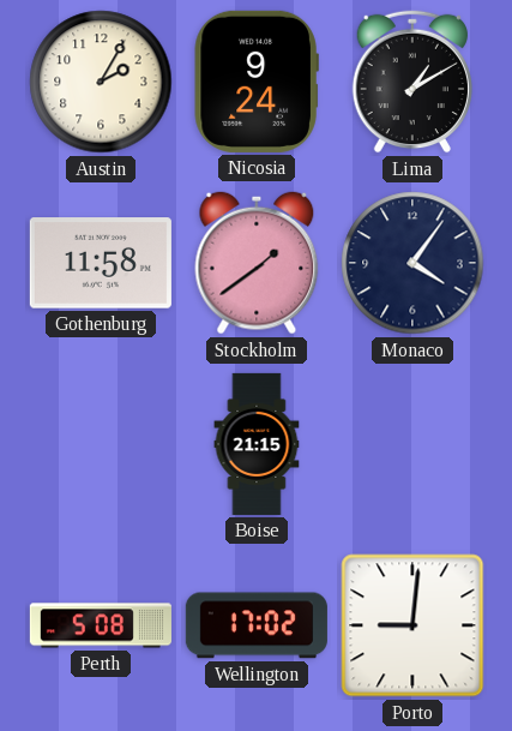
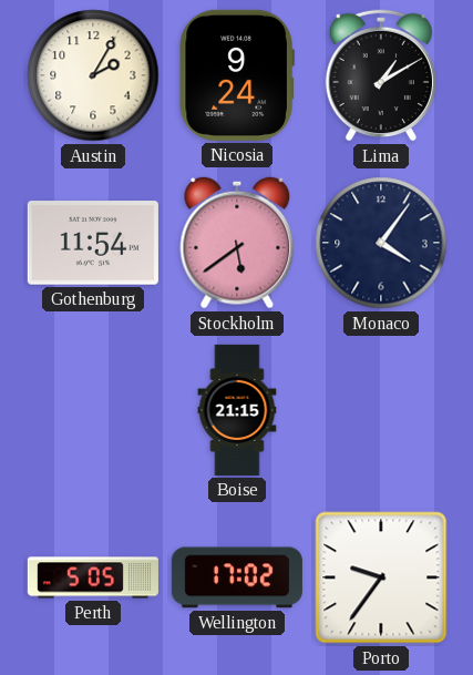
Gothenburg: 11:58 -> 11:54
Stockholm: 1:39 -> 5:39
Perth: 5:08 -> 5:05
Porto: 9:01 -> 9:36
